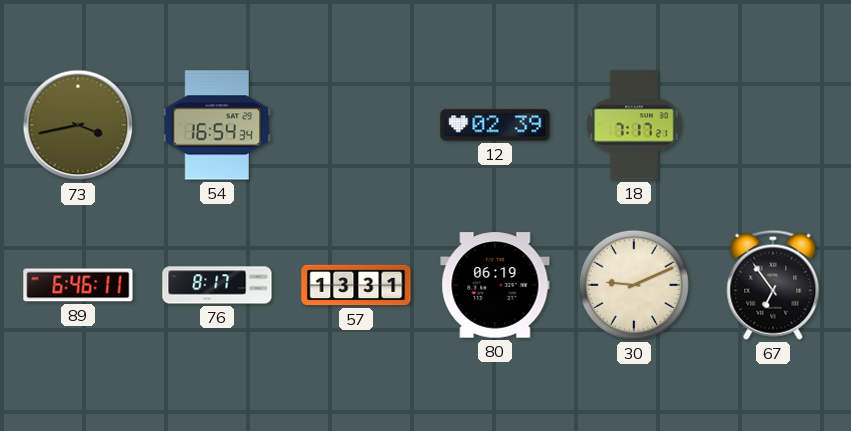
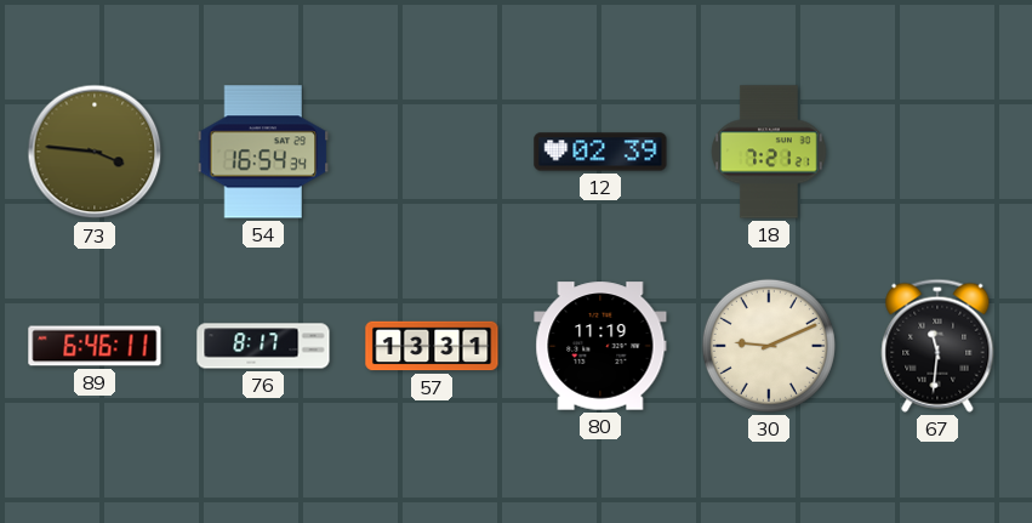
73: 3:43 -> 3:46
18: 7:17 -> 7:21
80: 06:19 -> 11:19
67: 6:54 -> 11:31
